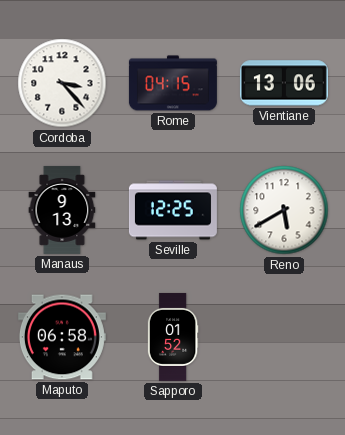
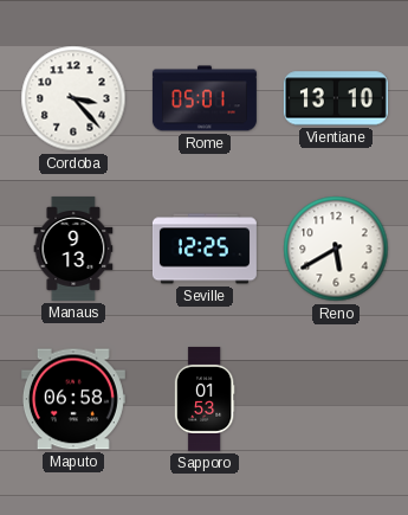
Rome: 04:15 -> 05:01
Vientiane: 13:06 -> 13:10
Sapporo: 01:52 -> 01:53
